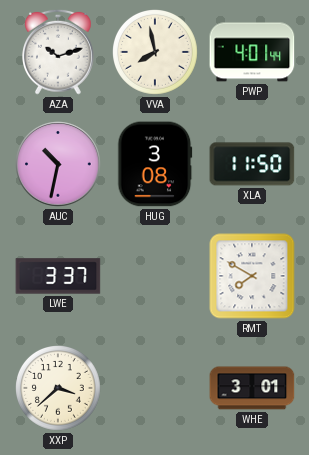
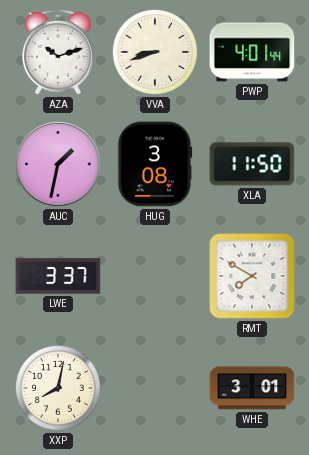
VVA: 7:58 -> 8:42
AUC: 10:32 -> 1:32
XXP: 3:38 -> 8:02
